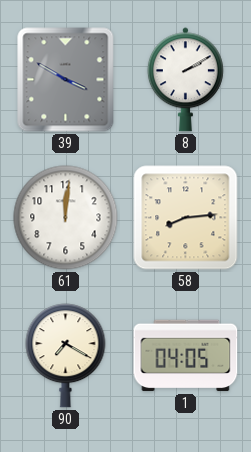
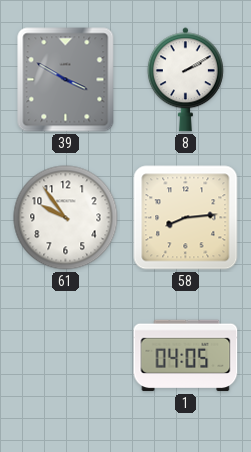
61: 12:01 -> 9:54
90: 7:20 -> none
